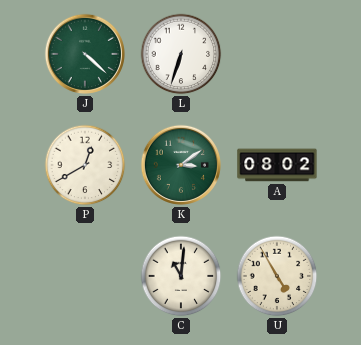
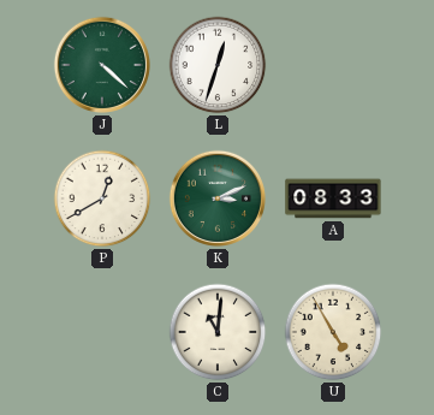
L: 6:33 -> 12:33
K: 3:09 -> 3:11
A: 08:02 -> 08:33
